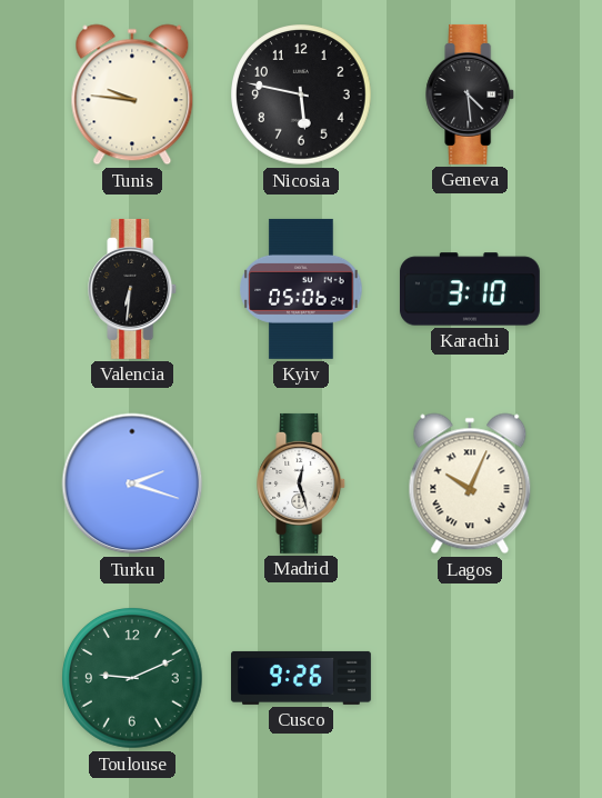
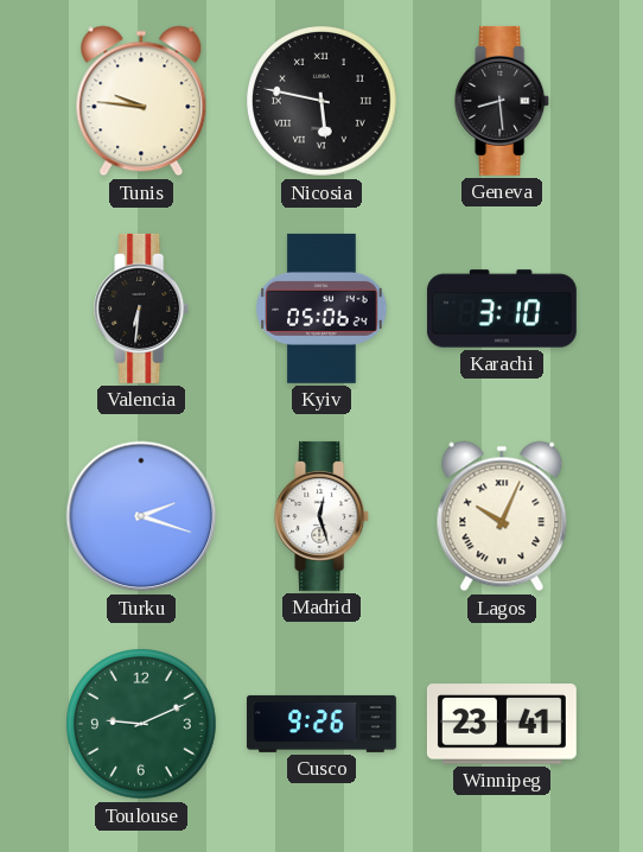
Nicosia numerals: Arabic -> Roman
Geneva: 4:29 -> 8:29
Winnipeg: none -> 23:41
